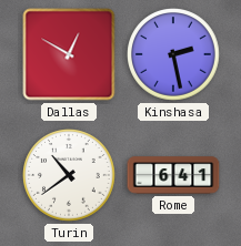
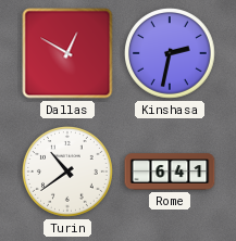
Kinshasa: 2:28 -> 2:32
